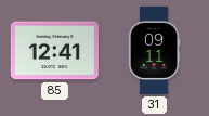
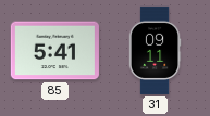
85: 12:41 -> 5:41
